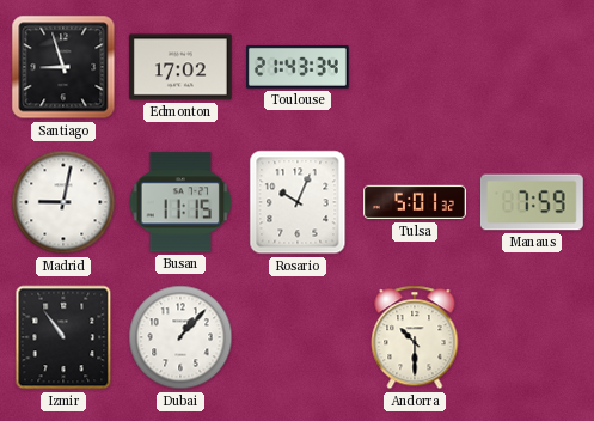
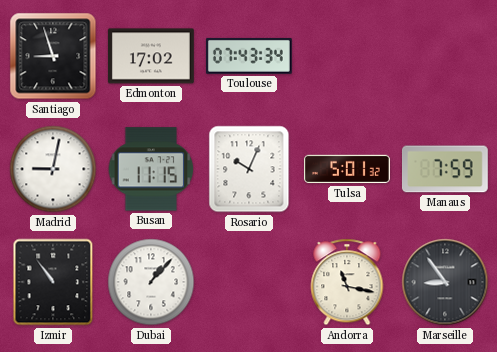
Toulouse: 21:43 -> 07:43
Andorra: 10:30 -> 11:17
Marseille: none -> 8:54
